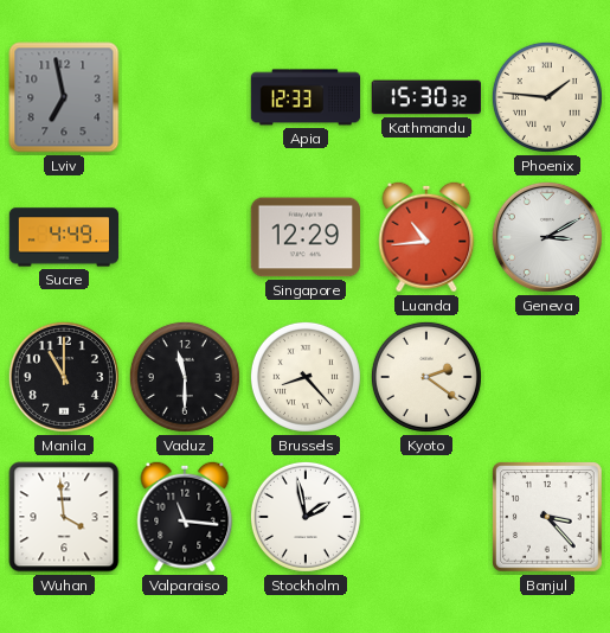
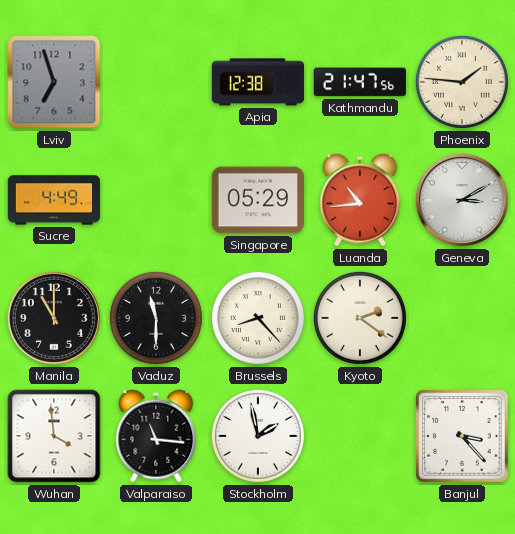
Lviv: 6:58 -> 6:57
Apia: 12:33 -> 12:38
Kathmandu: 15:30 -> 21:47
Singapore: 12:29 -> 05:29
